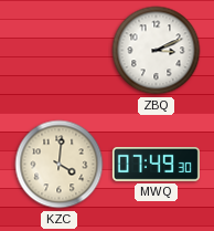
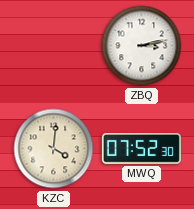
ZBQ: 3:11 -> 3:13
MWQ: 07:49 -> 07:52
